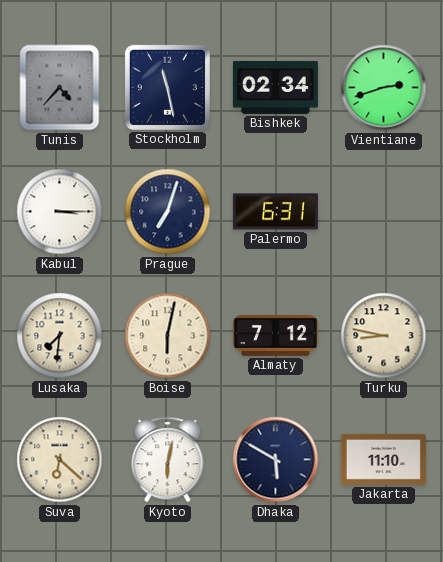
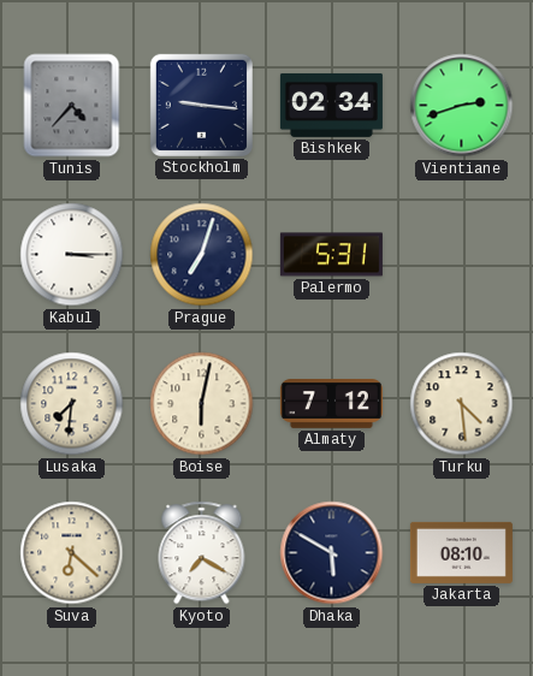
Stockholm: 11:28 -> 9:16
Palermo: 6:31 -> 5:31
Turku: 8:47 -> 4:29
Kyoto: 6:02 -> 7:20
Jakarta: 11:10 -> 08:10
